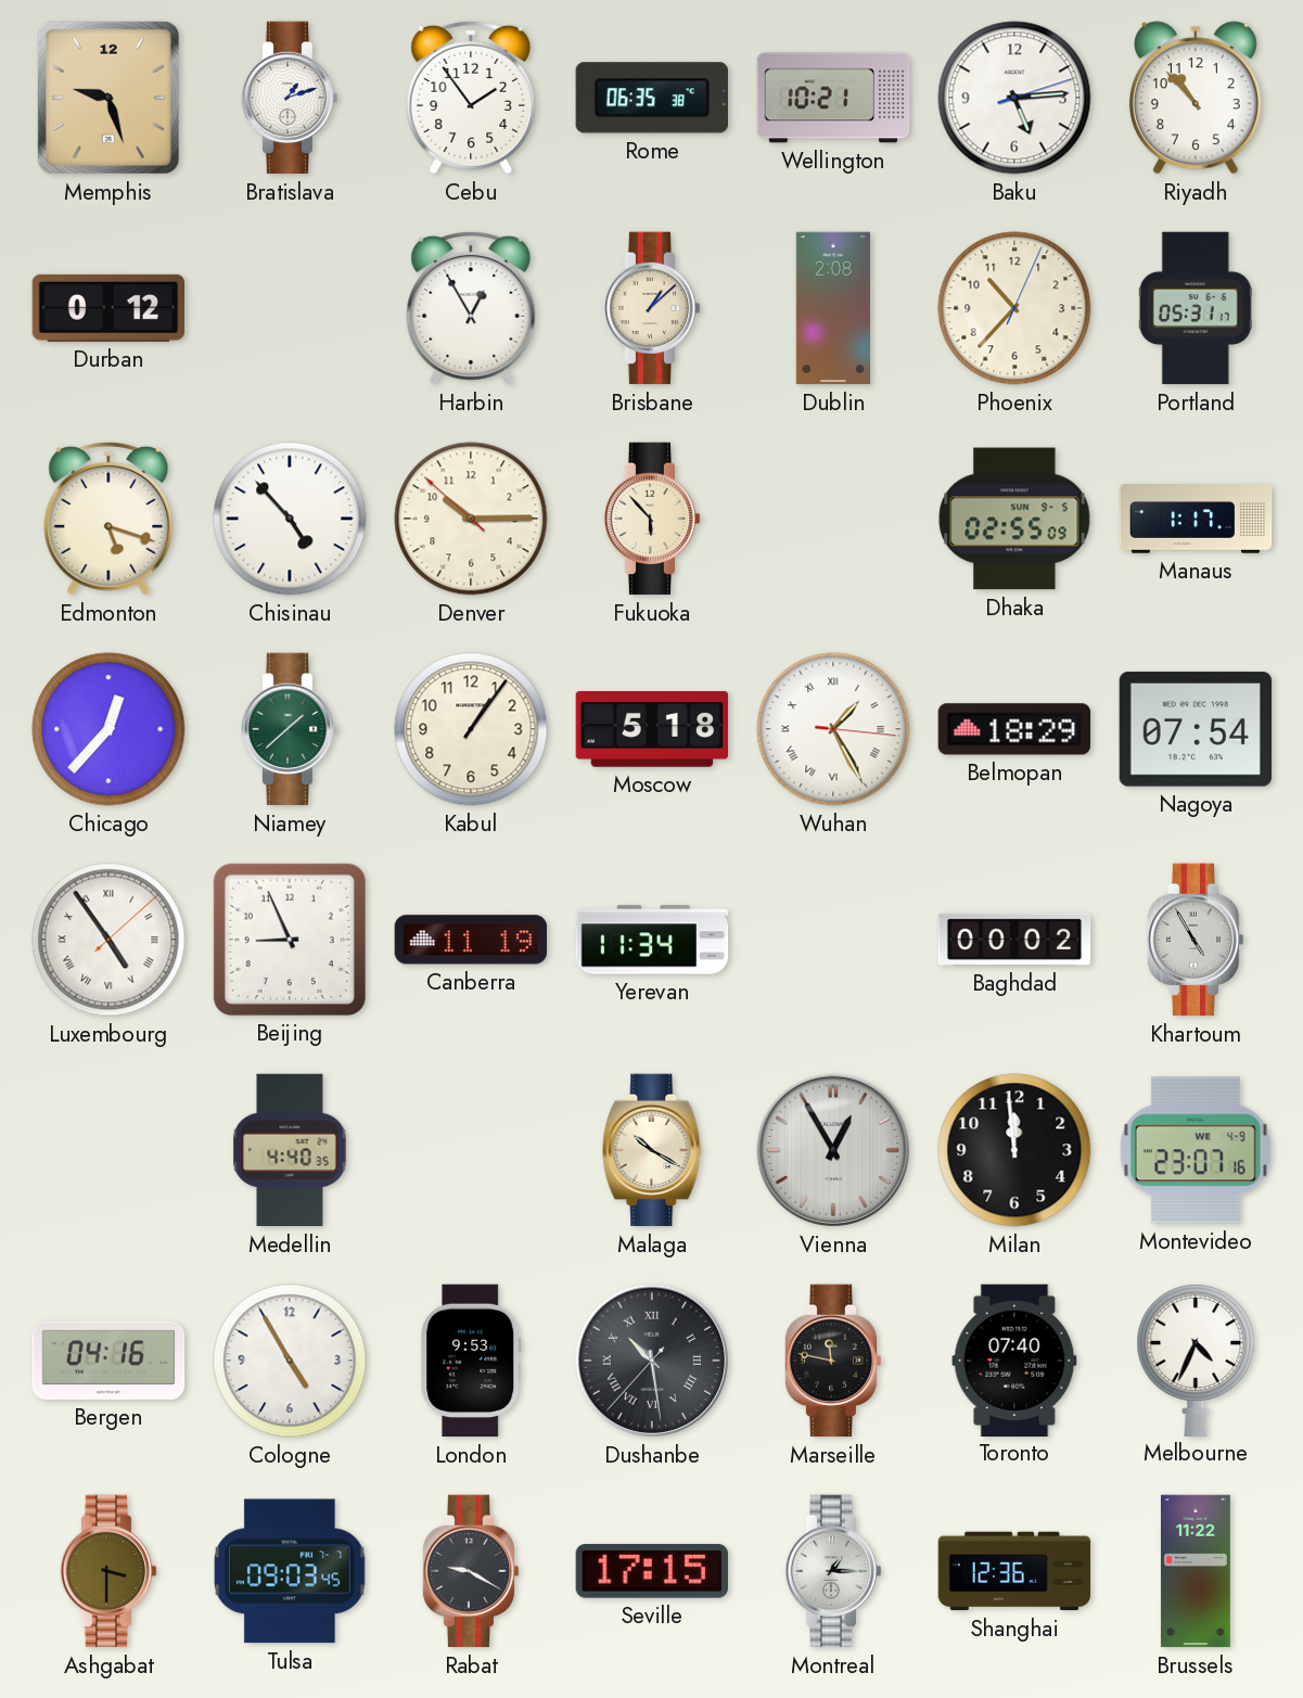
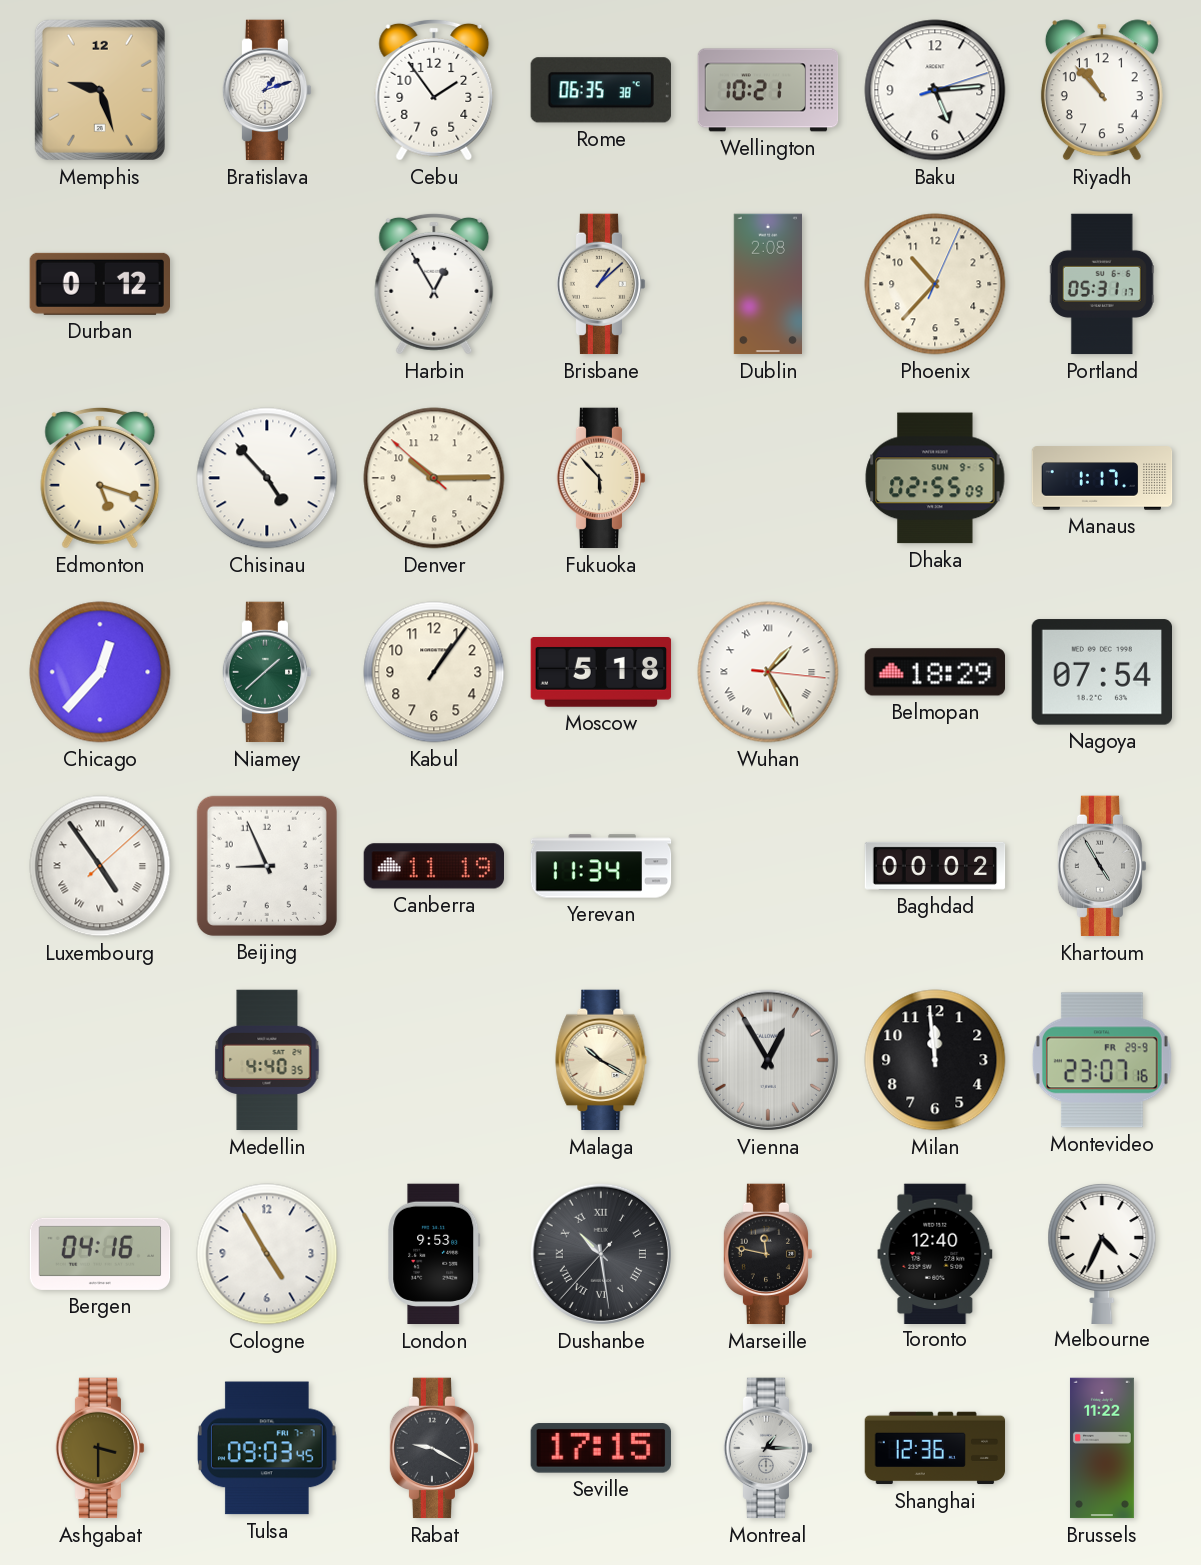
Montevideo date: WE 4-9 -> FR 29-9
Toronto: 07:40 -> 12:40
